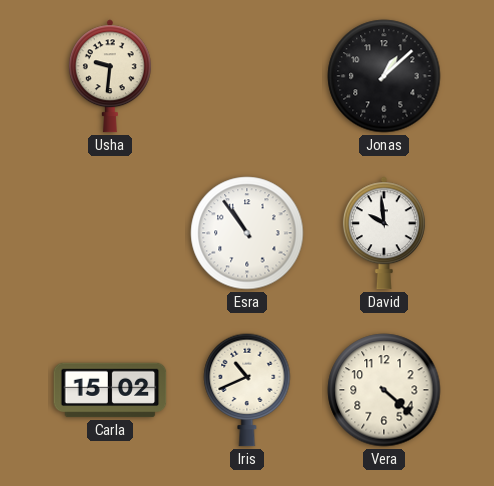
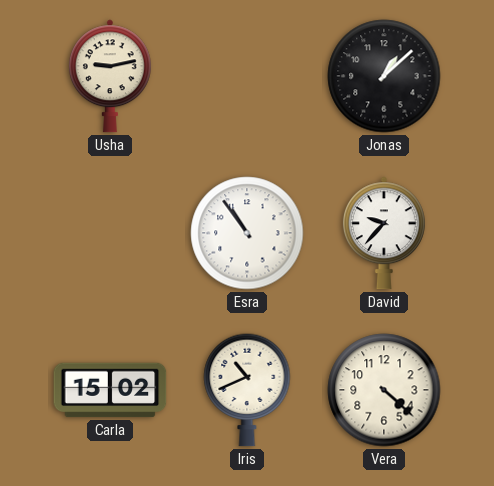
Usha: 9:31 -> 9:13
David: 9:59 -> 9:37
